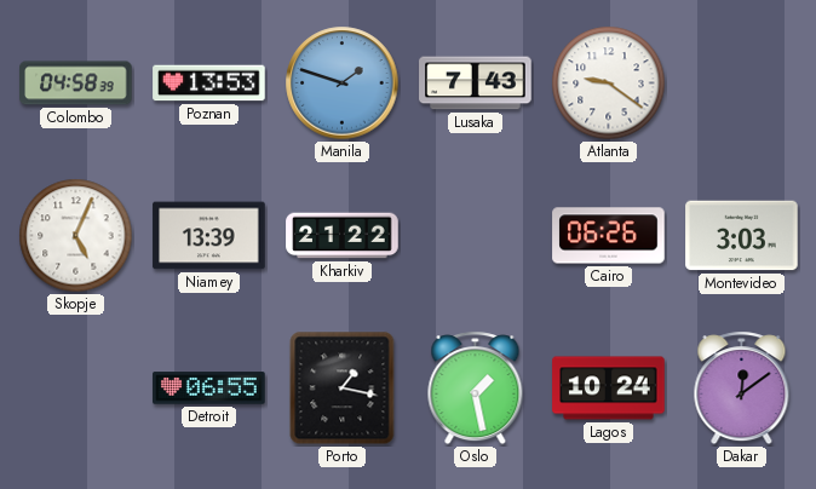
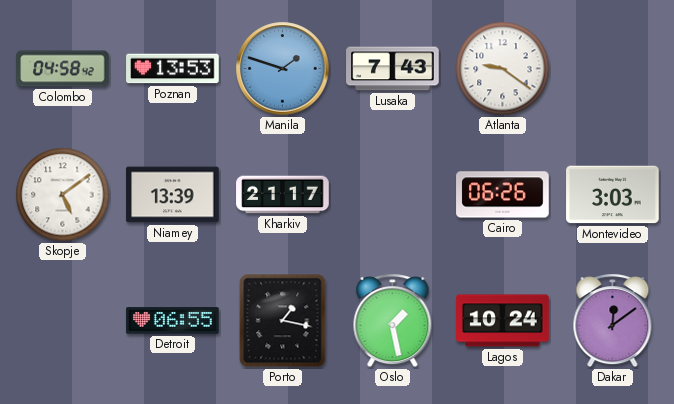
Colombo: 04:58:39 -> 04:58:42
Skopje: 5:04 -> 5:09
Kharkiv: 21:22 -> 21:17
